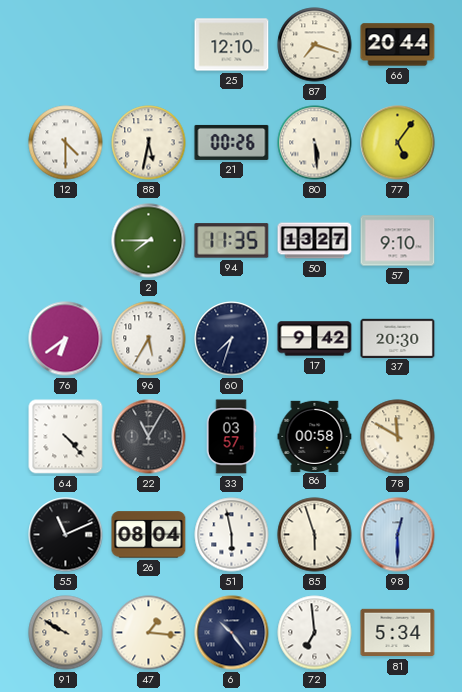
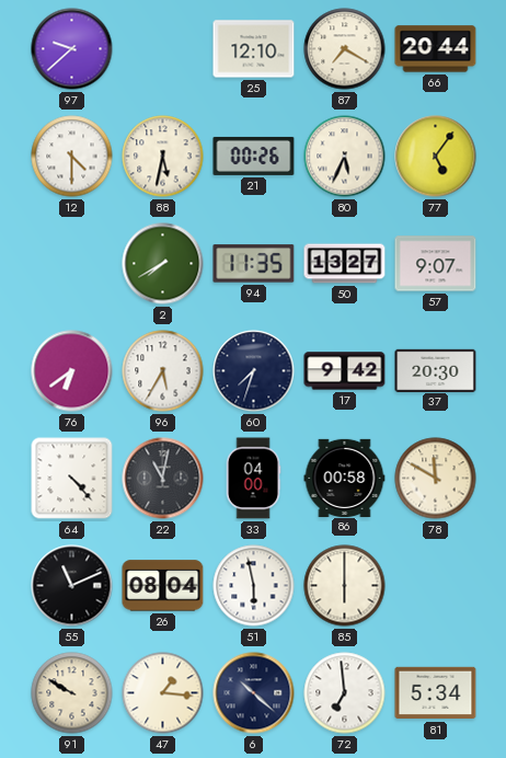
97: none -> 9:38
87: 7:18 -> 7:20
80: 5:29 -> 5:34
2: 7:45 -> 7:40
57: 9:10 -> 9:07
22: 11:05 -> 11:02
33: 03:57 -> 04:00
85: 5:57 -> 6:00
98: 12:30 -> none
6: 10:24 -> 10:22
